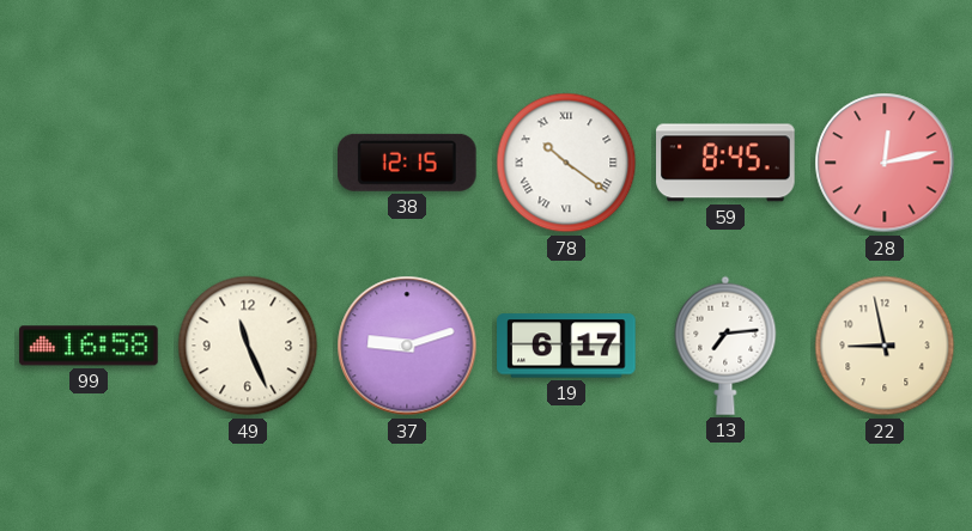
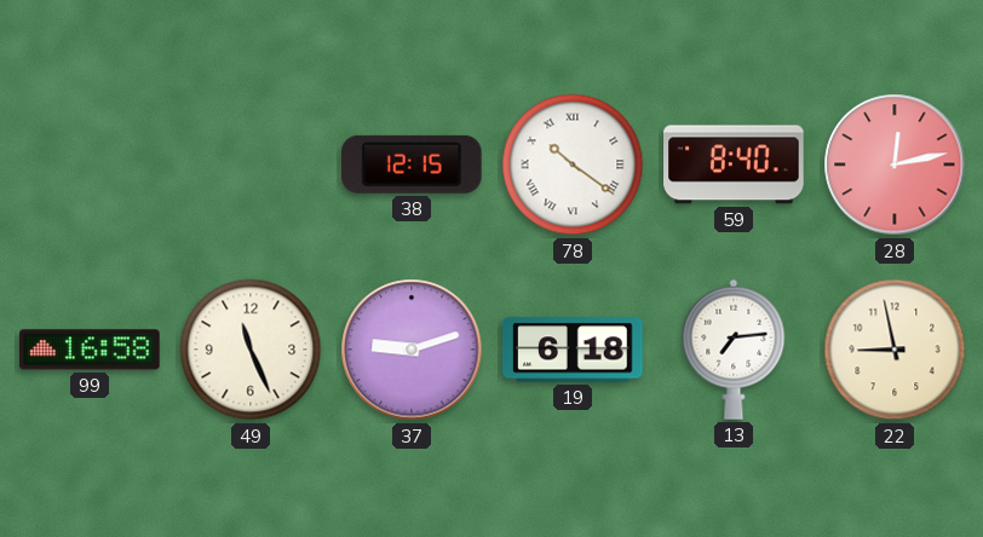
59: 8:45 -> 8:40
19: 6:17 -> 6:18
